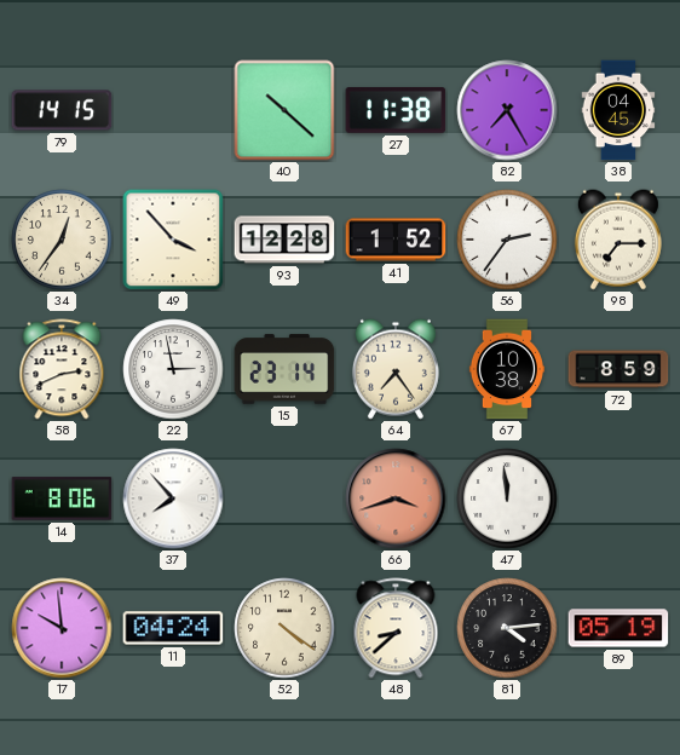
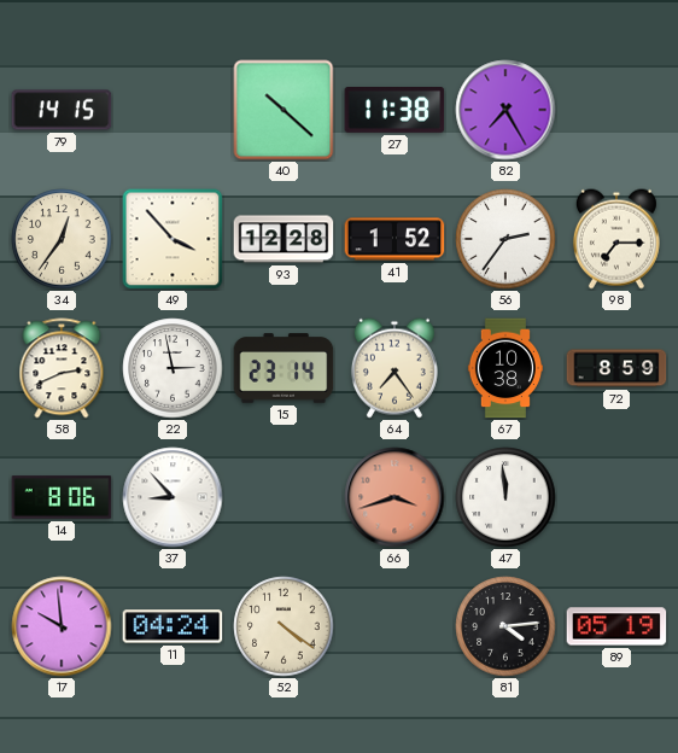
38: 04:45 -> none
37: 7:53 -> 8:53
48: 8:38 -> none
